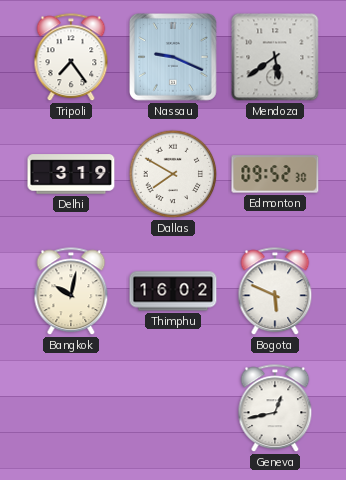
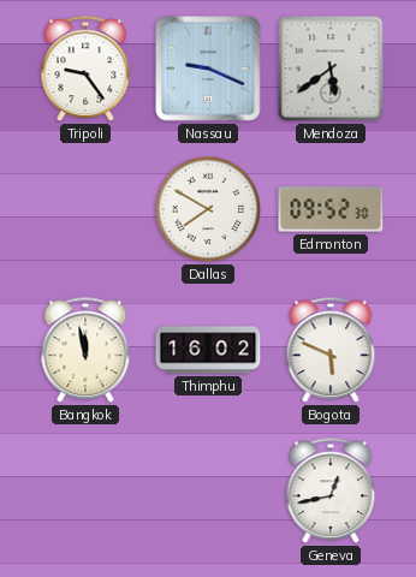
Tripoli: 7:24 -> 9:24
Delhi: 3:19 -> none
Bangkok: 10:02 -> 11:58
